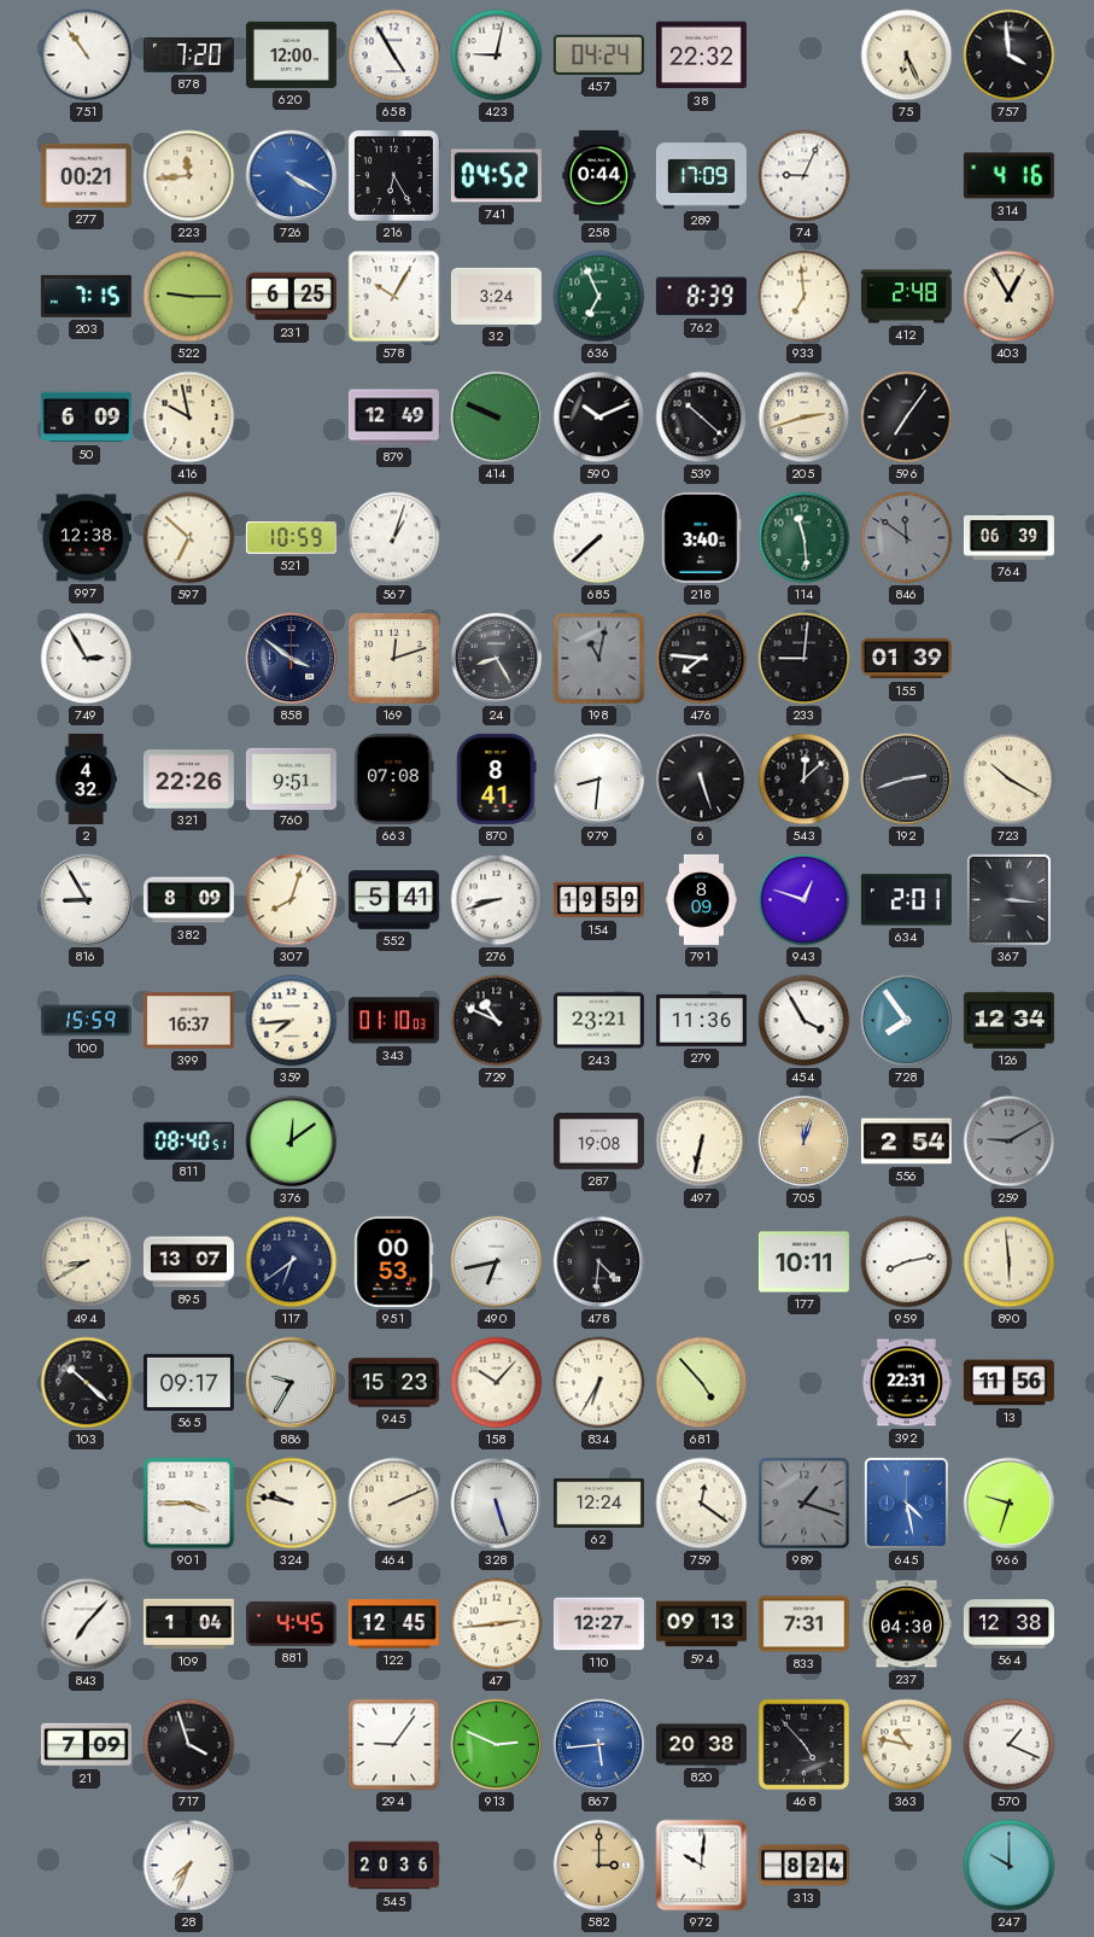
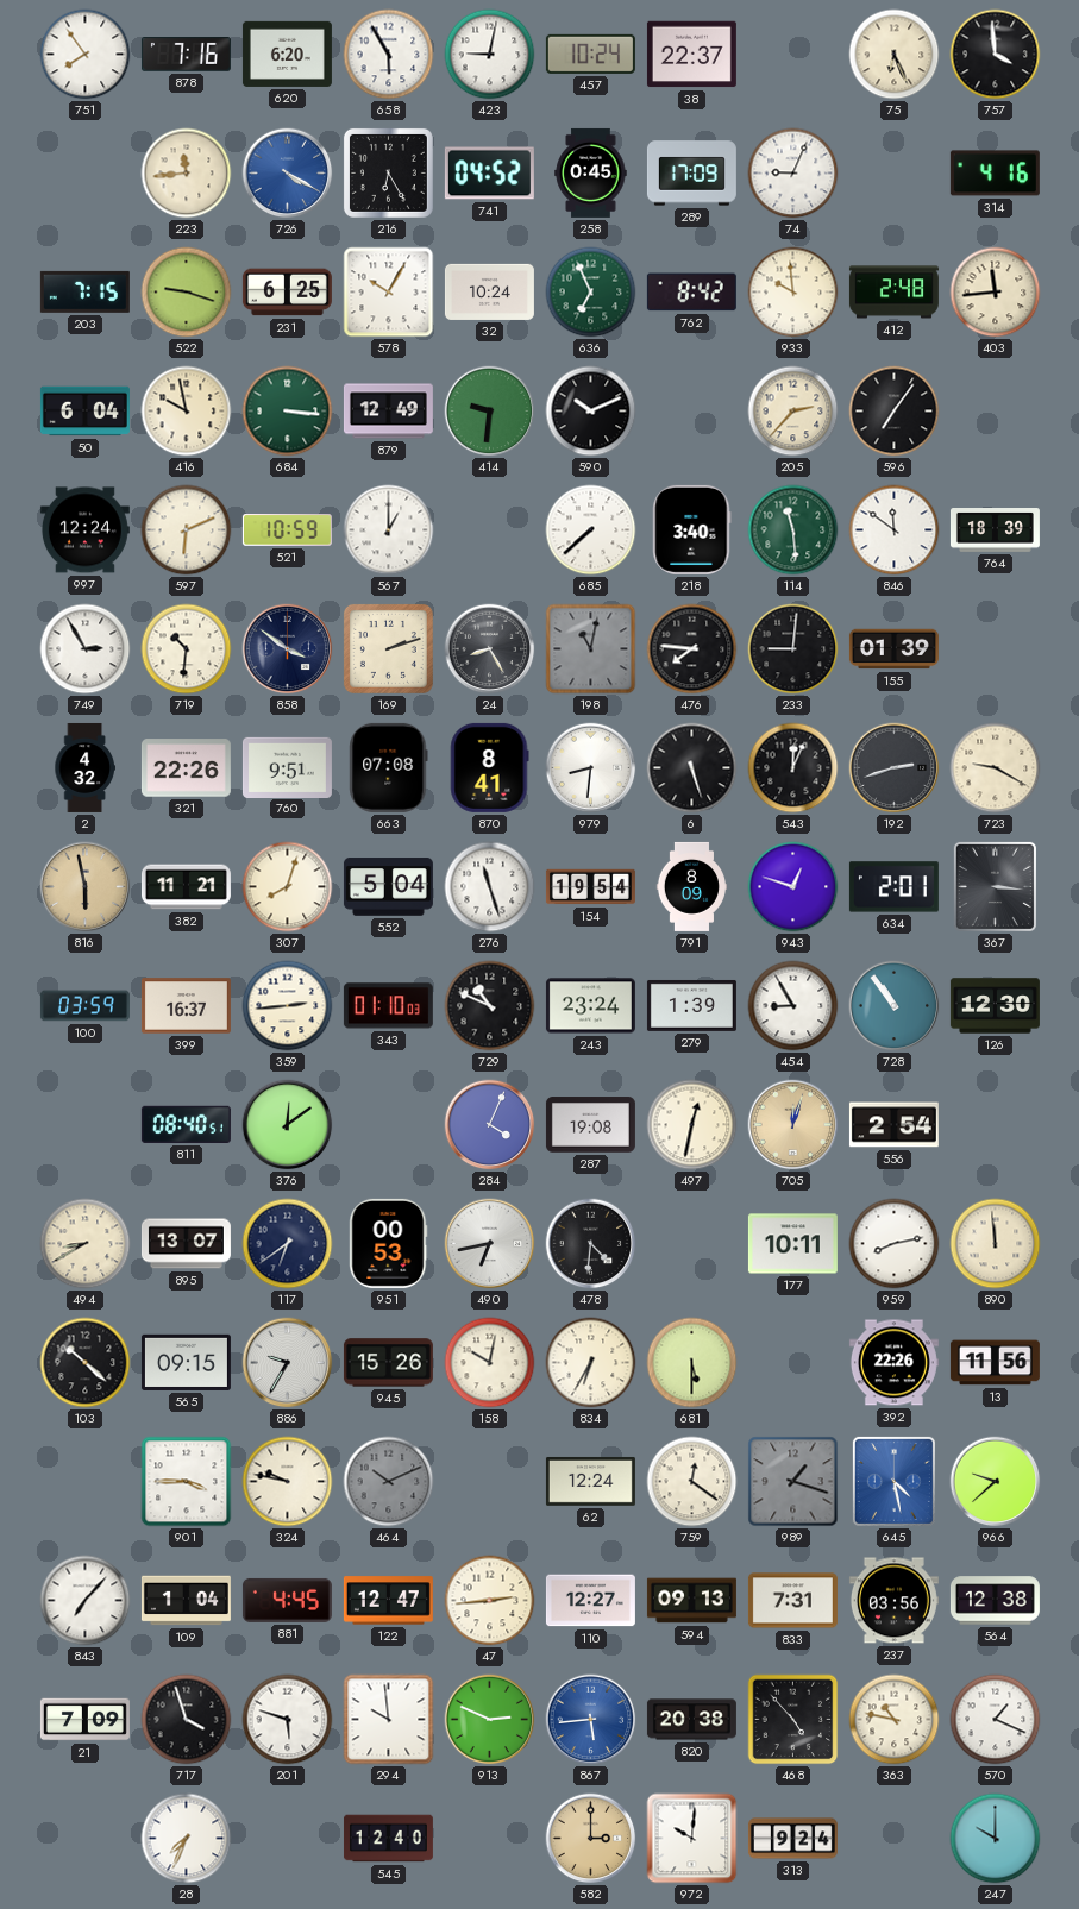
751: 10:54 -> 7:54
878: 7:20 -> 7:16
620: 12:00 -> 6:20
658: 4:55 -> 5:55
457: 04:24 -> 10:24
38: 22:32 -> 22:37
277: 00:21 -> none
258: 0:44 -> 0:45
522: 9:15 -> 9:18
32: 3:24 -> 10:24
762: 8:39 -> 8:42
933: 6:59 -> 9:59
403: 12:55 -> 11:44
50: 6:09 -> 6:04
684: none -> 3:16
414: 9:49 -> 9:31
539: 10:22 -> none
205: 2:42 -> 2:37
997: 12:38 -> 12:24
597: 6:52 -> 6:11
567: 1:03 -> 1:00
846 dial: grey -> white
764: 06:39 -> 18:39
719: none -> 10:31
169: 12:12 -> 2:12
543: 12:08 -> 12:04
723: 10:20 -> 9:20
816: 8:55 -> 5:58
816 dial: white -> champagne
382: 8:09 -> 11:21
552: 5:41 -> 5:04
276: 8:42 -> 11:27
154: 19:59 -> 19:54
100: 15:59 -> 03:59
359: 7:44 -> 2:44
243: 23:21 -> 23:24
279: 11:36 -> 1:39
454: 3:55 -> 8:55
728: 7:54 -> 10:54
126: 12:34 -> 12:30
284: none -> 4:04
497: 6:32 -> 12:32
259: 9:10 -> none
890: 5:59 -> 11:59
565: 09:17 -> 09:15
945: 15:23 -> 15:26
158: 10:07 -> 10:02
681: 4:53 -> 5:30
392: 22:31 -> 22:26
464: 2:11 -> 10:11
464 dial: cream -> grey
328: 5:27 -> none
966: 9:33 -> 9:38
122: 12:45 -> 12:47
237: 04:30 -> 03:56
201: none -> 5:48
294: 9:06 -> 9:59
545: 20:36 -> 12:40
313: 8:24 -> 9:24
